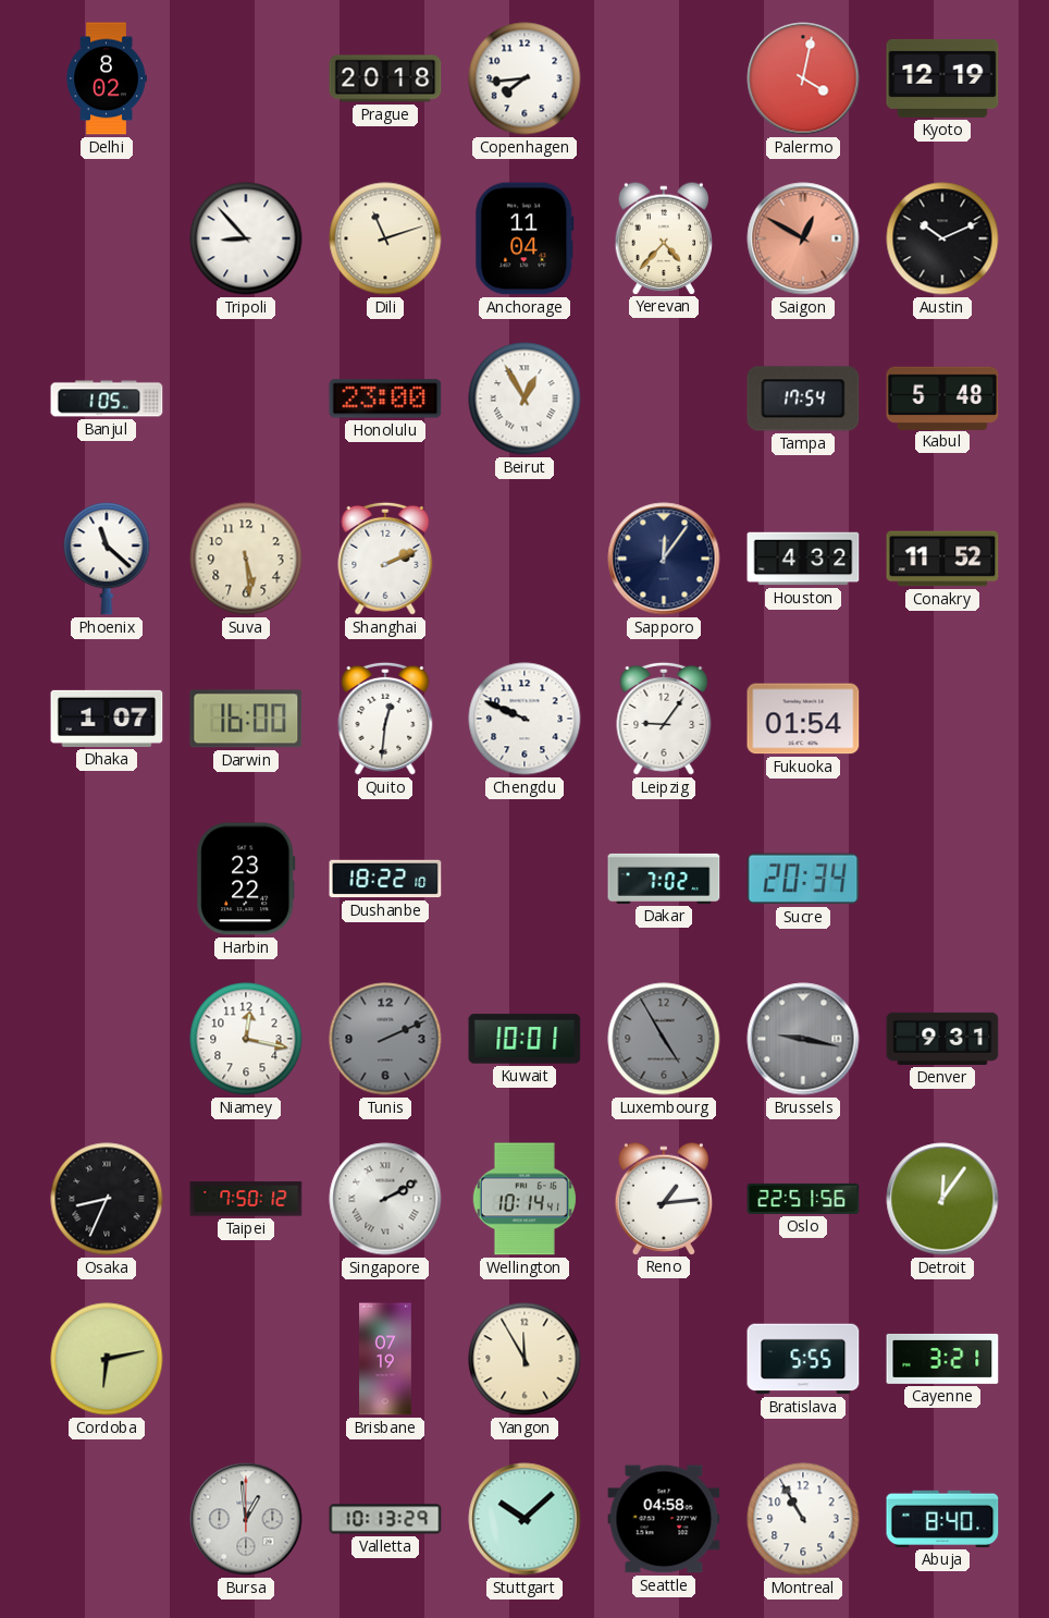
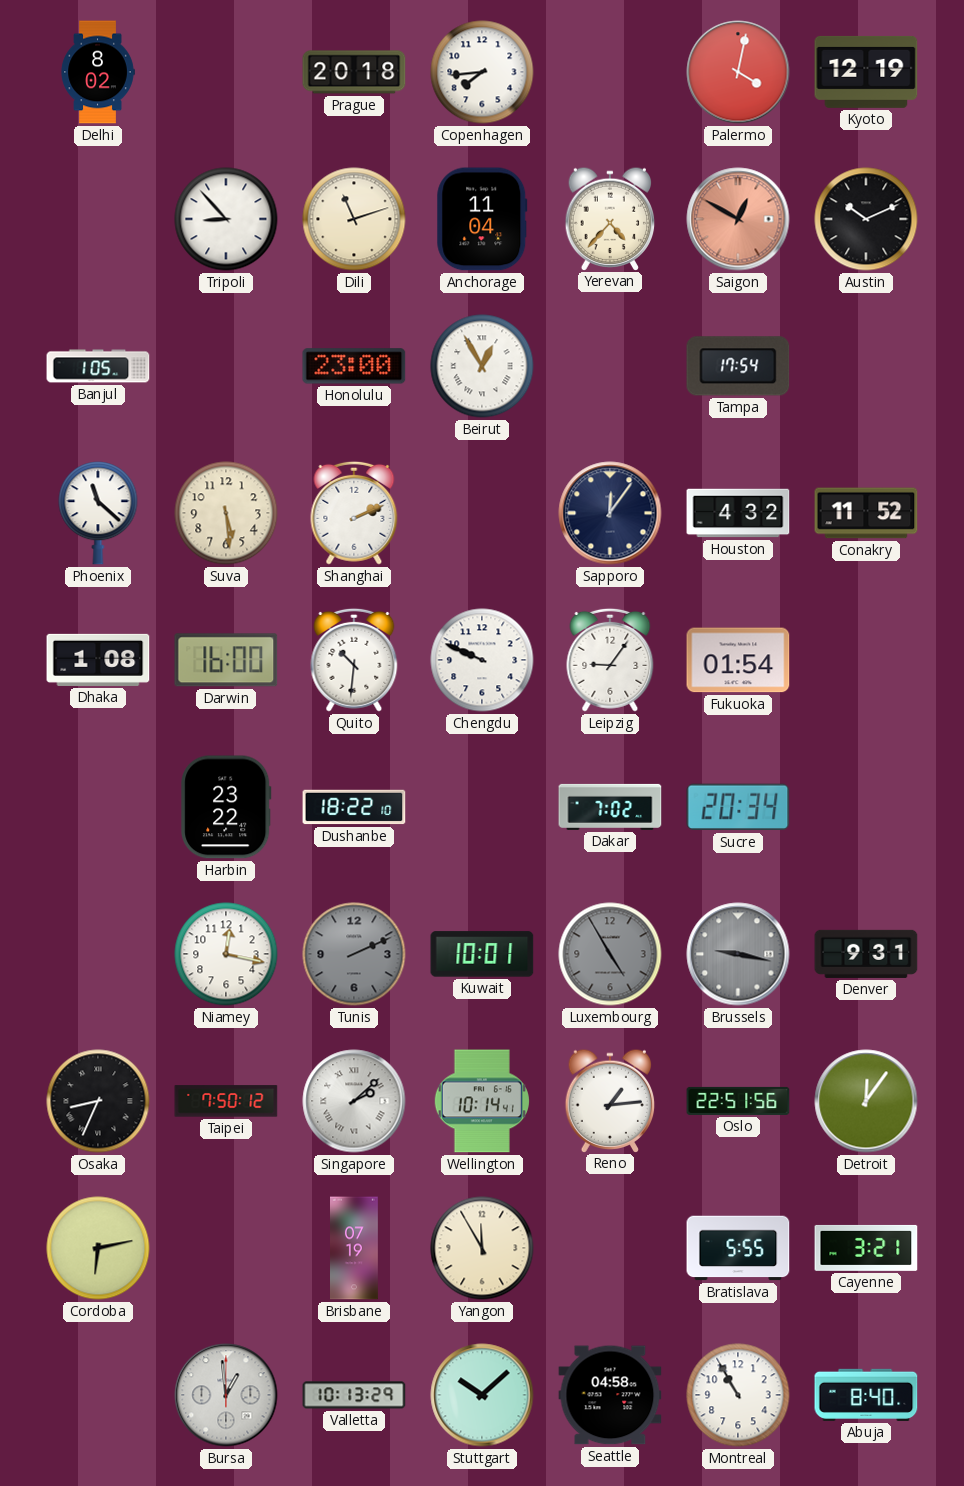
Kabul: 5:48 -> none
Dhaka: 1:07 -> 1:08
Quito: 12:31 -> 10:31
Singapore: 2:10 -> 2:08
